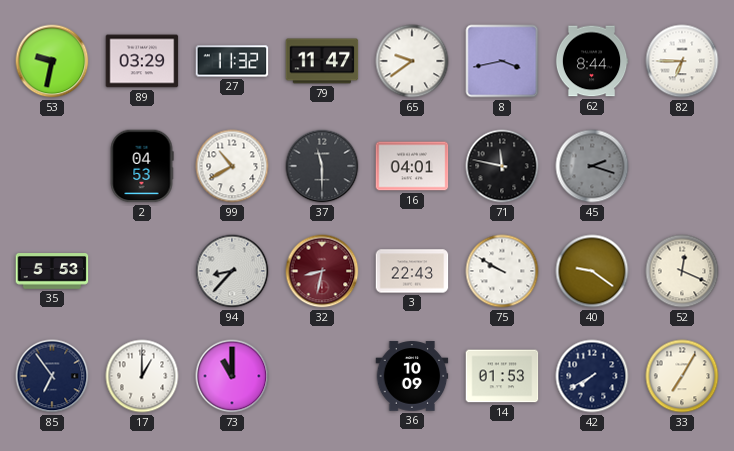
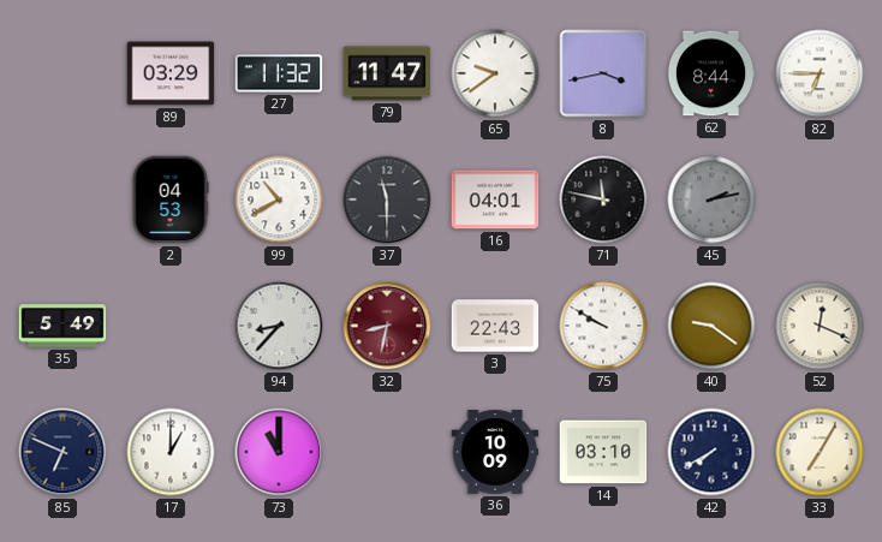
53: 9:32 -> none
45: 2:18 -> 2:13
35: 5:53 -> 5:49
85: 6:54 -> 6:49
14: 01:53 -> 03:10
